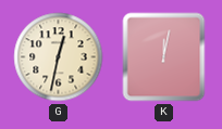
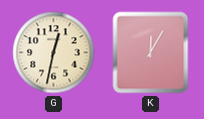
K: 12:02 -> 12:05
